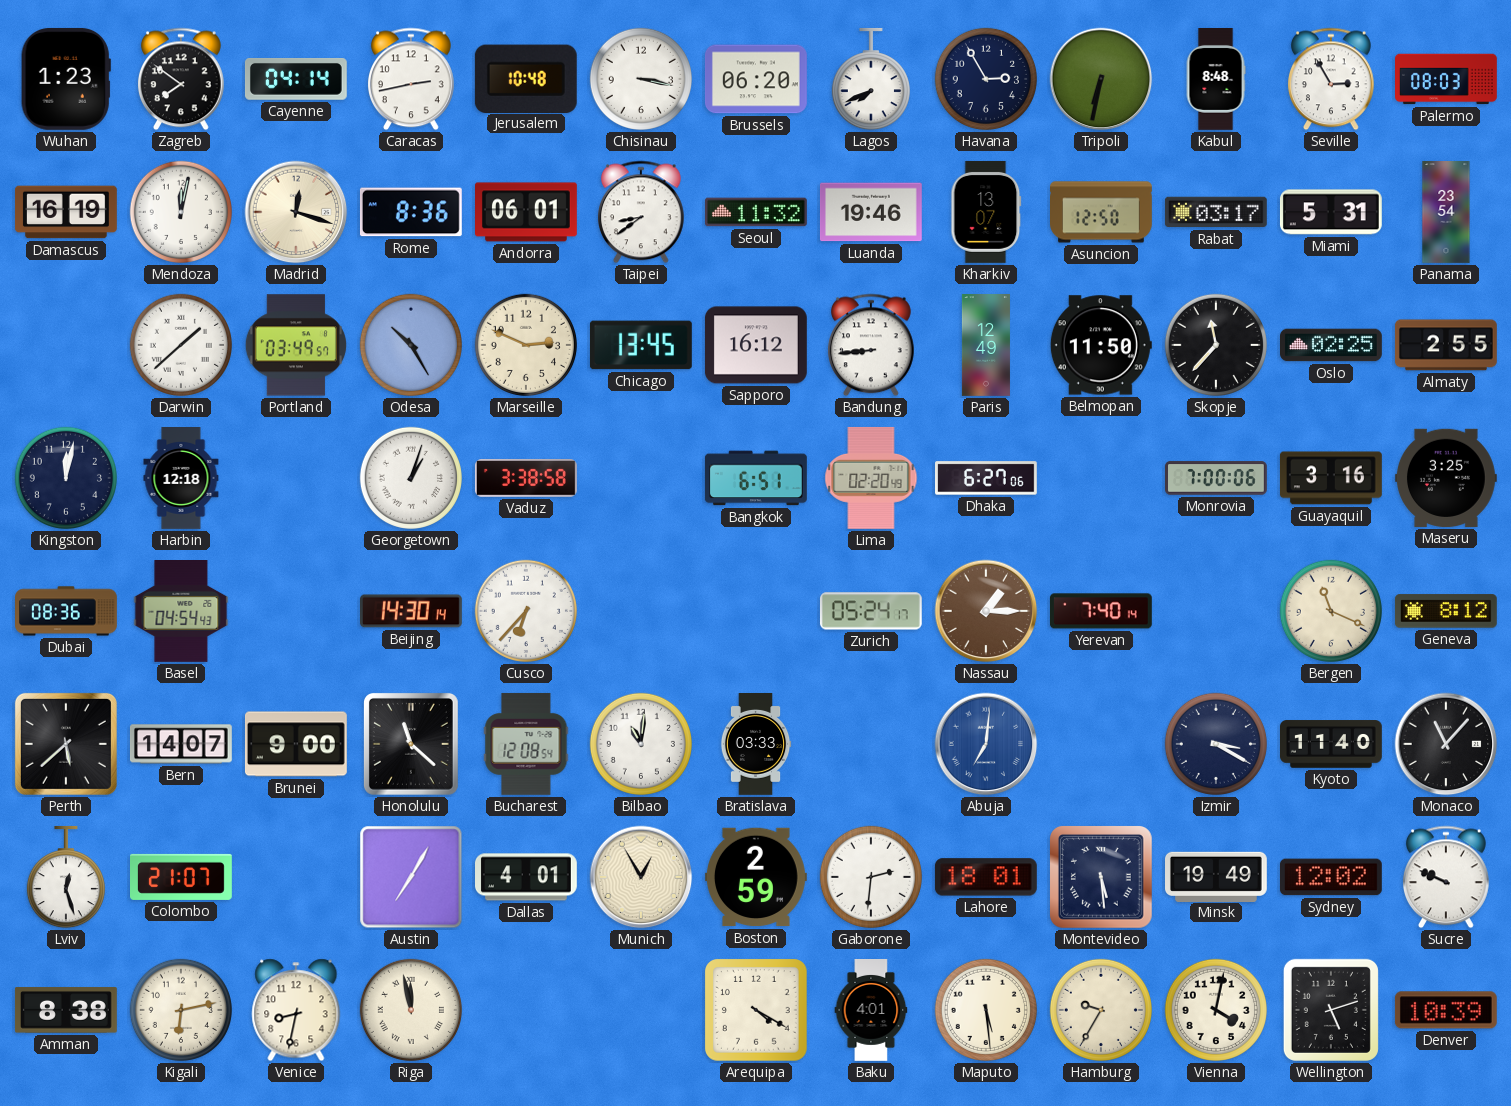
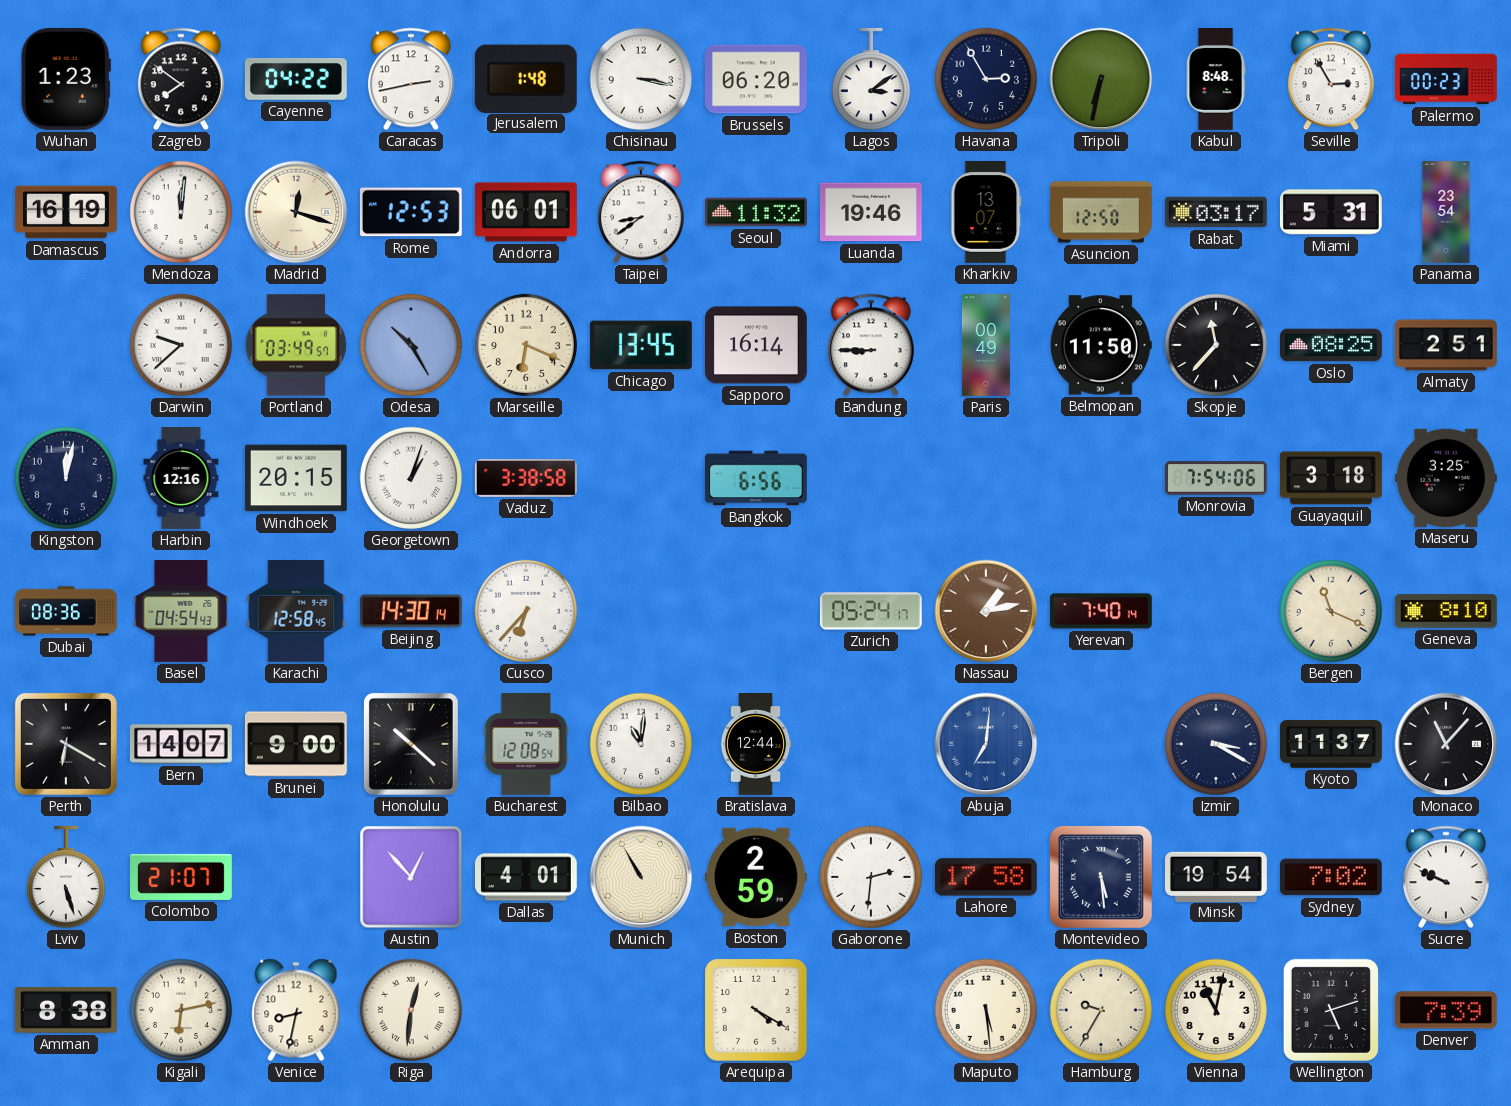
Cayenne: 04:14 -> 04:22
Jerusalem: 10:48 -> 1:48
Lagos: 7:41 -> 3:09
Palermo: 08:03 -> 00:23
Mendoza: 12:02 -> 12:01
Rome: 8:36 -> 12:53
Darwin: 1:38 -> 9:38
Marseille: 2:49 -> 6:19
Sapporo: 16:12 -> 16:14
Bandung: 8:44 -> 8:45
Paris: 12:49 -> 00:49
Oslo: 02:25 -> 08:25
Almaty: 2:55 -> 2:51
Harbin: 12:18 -> 12:16
Windhoek: none -> 20:15
Bangkok: 6:51 -> 6:56
Lima: 02:20 -> none
Dhaka: 6:27 -> none
Monrovia: 7:00 -> 7:54
Guayaquil: 3:16 -> 3:18
Karachi: none -> 12:58
Nassau: 1:15 -> 1:13
Geneva: 8:12 -> 8:10
Perth: 5:38 -> 6:20
Honolulu: 11:22 -> 10:22
Bratislava: 03:33 -> 12:44
Kyoto: 11:40 -> 11:37
Lviv: 12:27 -> 5:27
Austin: 7:05 -> 12:53
Munich: 12:55 -> 10:55
Lahore: 18:01 -> 17:58
Minsk: 19:49 -> 19:54
Sydney: 12:02 -> 7:02
Riga: 11:58 -> 12:31
Baku: 4:01 -> none
Vienna: 4:02 -> 11:02
Denver: 10:39 -> 7:39
